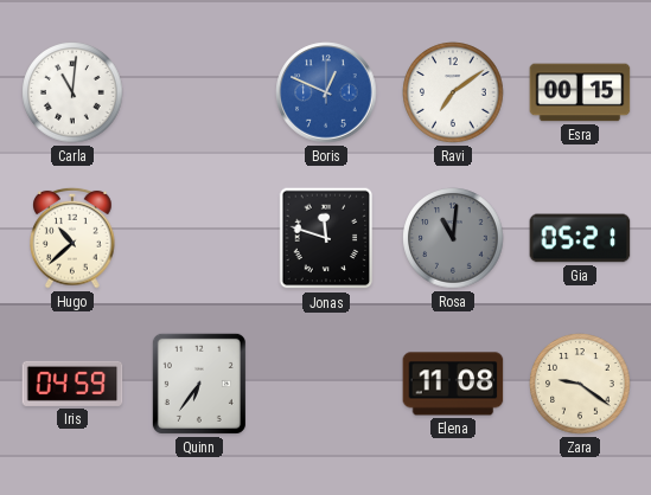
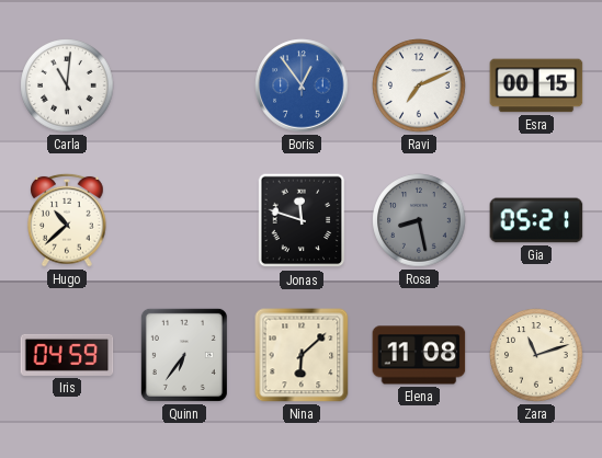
Boris: 12:49 -> 12:54
Ravi: 7:09 -> 7:11
Rosa: 11:01 -> 8:28
Nina: none -> 6:08
Zara: 9:21 -> 11:12
